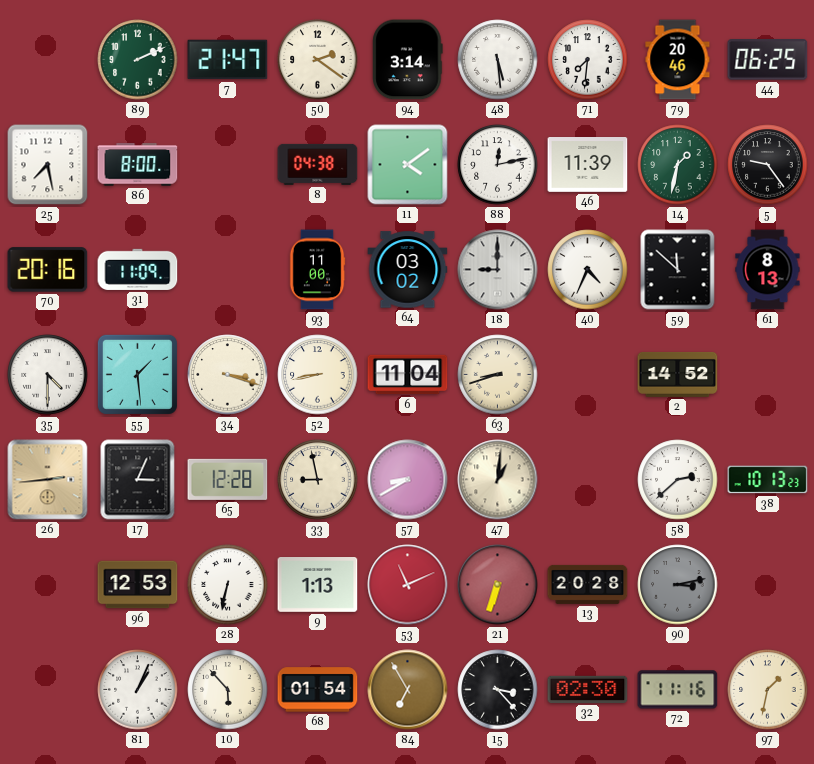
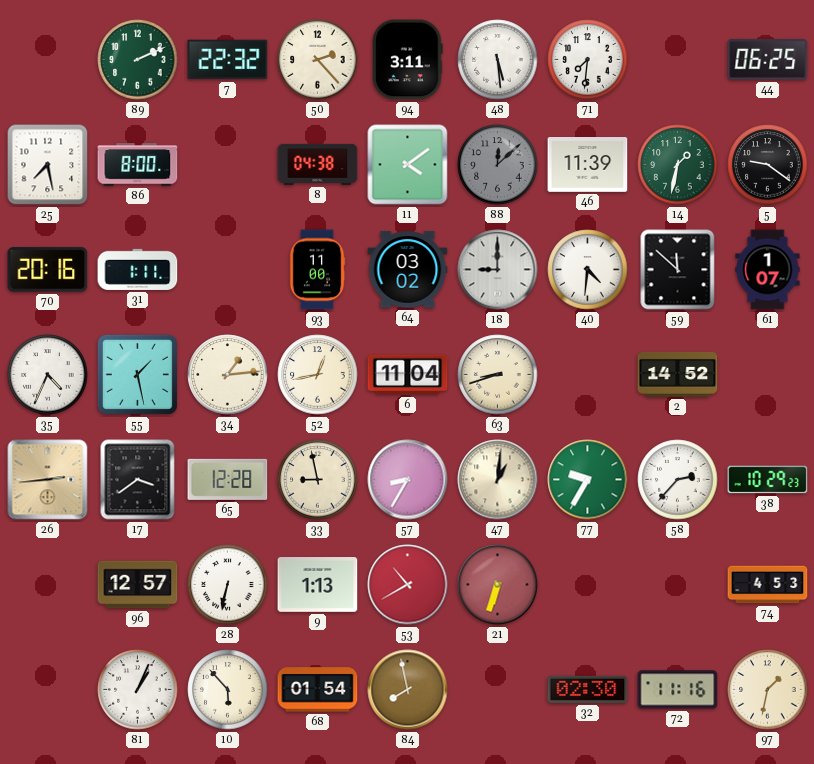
7: 21:47 -> 22:32
50: 2:21 -> 2:23
94: 3:14 -> 3:11
79: 20:46 -> none
88: 12:13 -> 12:08
88 dial: white -> grey
5: 9:24 -> 9:21
31: 11:09 -> 1:11
40: 4:34 -> 4:31
61: 8:13 -> 1:07
35: 4:30 -> 4:34
55: 1:29 -> 1:28
34: 3:18 -> 1:14
52: 8:43 -> 12:43
17: 3:04 -> 3:39
57: 8:40 -> 8:35
77: none -> 9:35
58: 2:38 -> 2:37
38: 10:13 -> 10:29
96: 12:53 -> 12:57
53: 11:11 -> 10:40
13: 20:28 -> none
90: 3:13 -> none
74: none -> 4:53
84: 6:55 -> 7:58
15: 3:23 -> none
